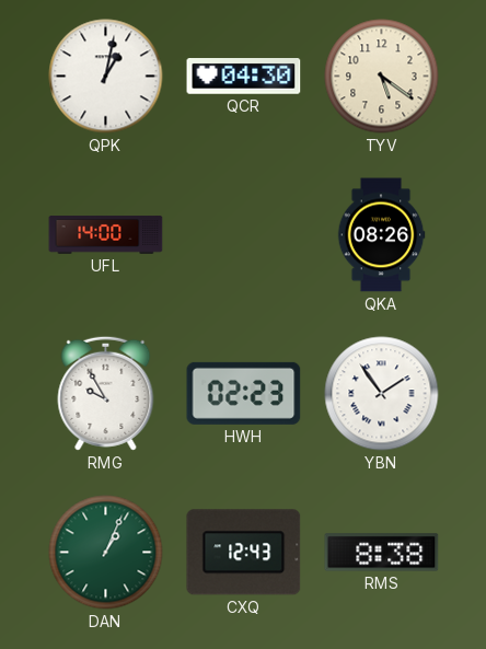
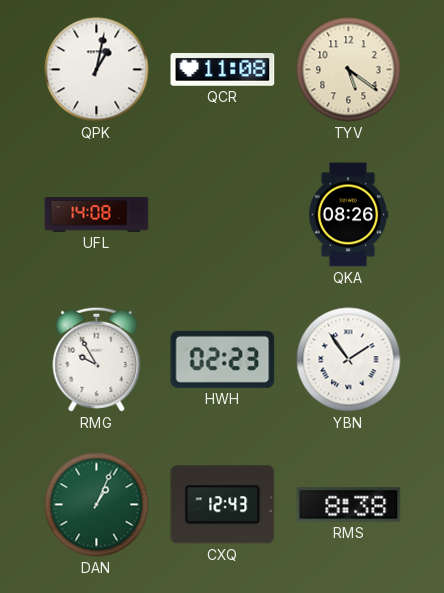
QCR: 04:30 -> 11:08
UFL: 14:00 -> 14:08
